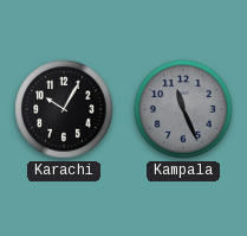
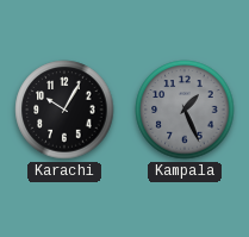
Kampala: 11:26 -> 1:26
